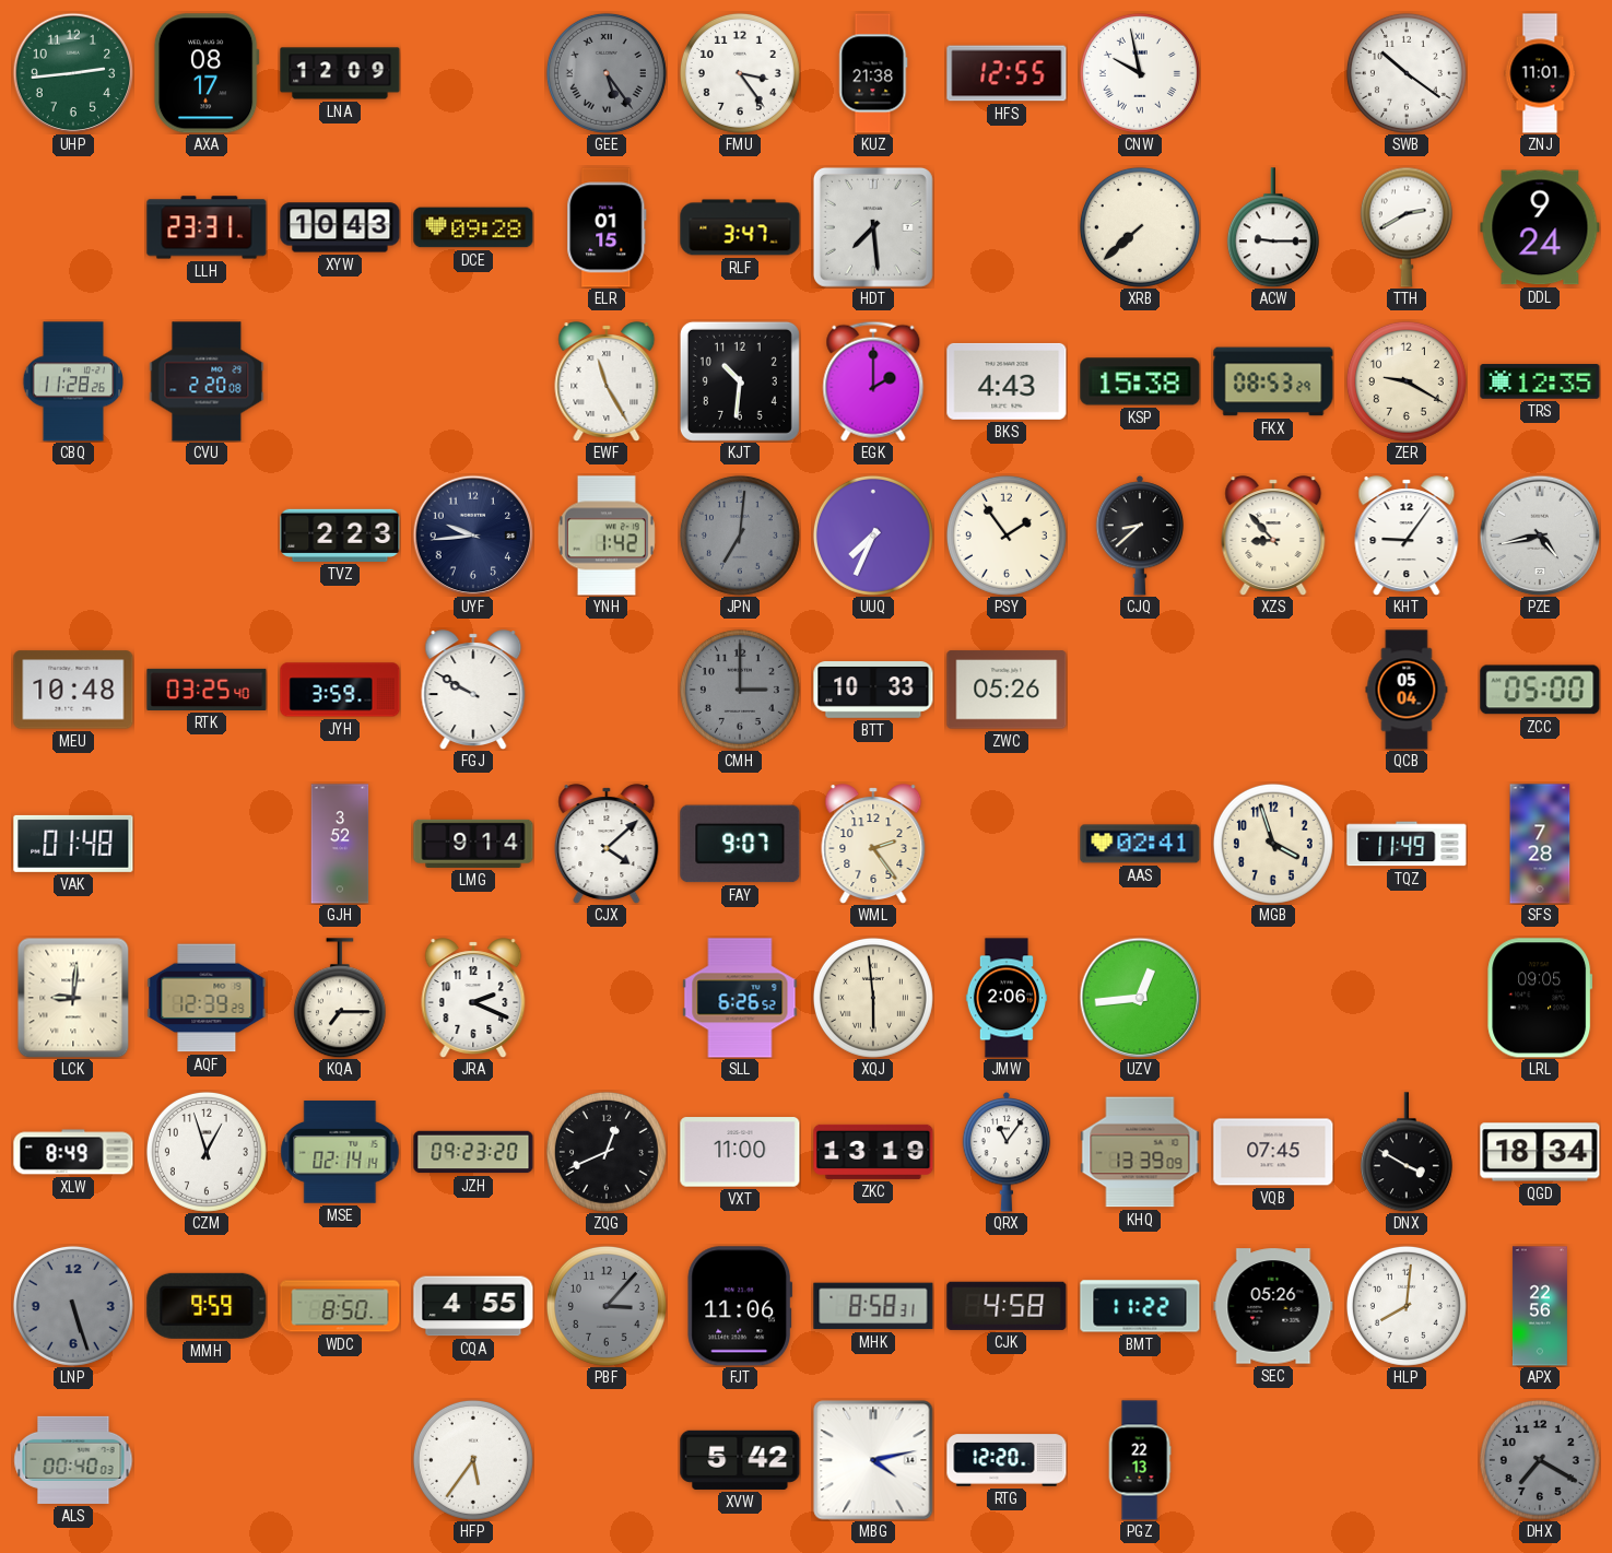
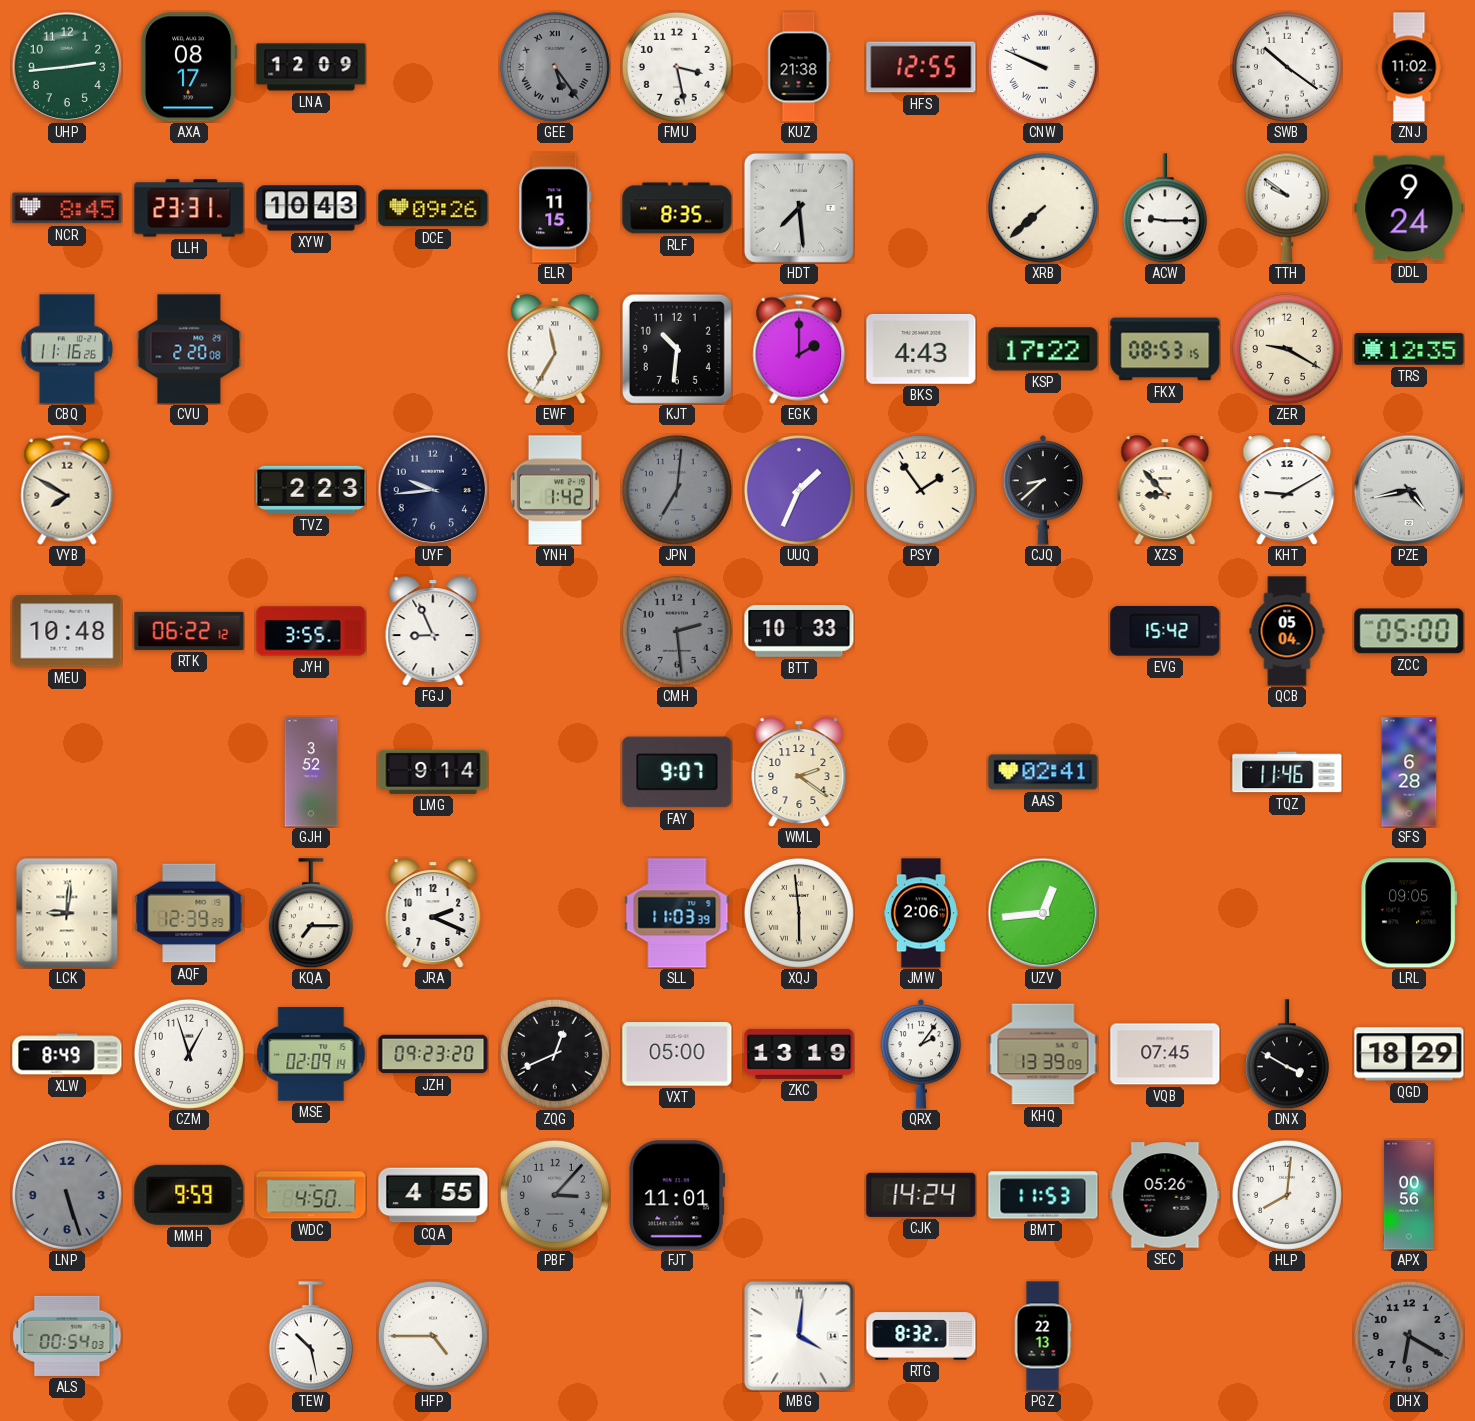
FMU: 3:24 -> 3:28
CNW: 9:58 -> 9:49
ZNJ: 11:01 -> 11:02
NCR: none -> 8:45
DCE: 09:28 -> 09:26
ELR: 01:15 -> 11:15
RLF: 3:47 -> 8:35
TTH: 2:40 -> 9:51
CBQ: 11:28 -> 11:16
EWF: 11:25 -> 11:35
KSP: 15:38 -> 17:22
FKX: 08:53:29 -> 08:53:15
VYB: none -> 7:50
UUQ: 7:34 -> 1:34
KHT: 9:06 -> 9:10
RTK: 03:25 -> 06:22
JYH: 3:59 -> 3:55
FGJ: 9:50 -> 8:56
CMH: 3:00 -> 2:29
ZWC: 05:26 -> none
EVG: none -> 15:42
VAK: 01:48 -> none
CJX: 4:08 -> none
WML: 2:24 -> 2:21
MGB: 3:57 -> none
TQZ: 11:49 -> 11:46
SFS: 7:28 -> 6:28
SLL: 6:26 -> 11:03
MSE: 02:14 -> 02:09
VXT: 11:00 -> 05:00
QRX: 11:06 -> 2:06
QGD: 18:34 -> 18:29
WDC: 8:50 -> 4:50
FJT: 11:06 -> 11:01
MHK: 8:58 -> none
CJK: 4:58 -> 14:24
BMT: 11:22 -> 11:53
APX: 22:56 -> 00:56
ALS: 00:40 -> 00:54
TEW: none -> 10:28
HFP: 5:36 -> 4:45
XVW: 5:42 -> none
MBG: 4:13 -> 4:01
RTG: 12:20 -> 8:32
DHX: 7:20 -> 6:20
